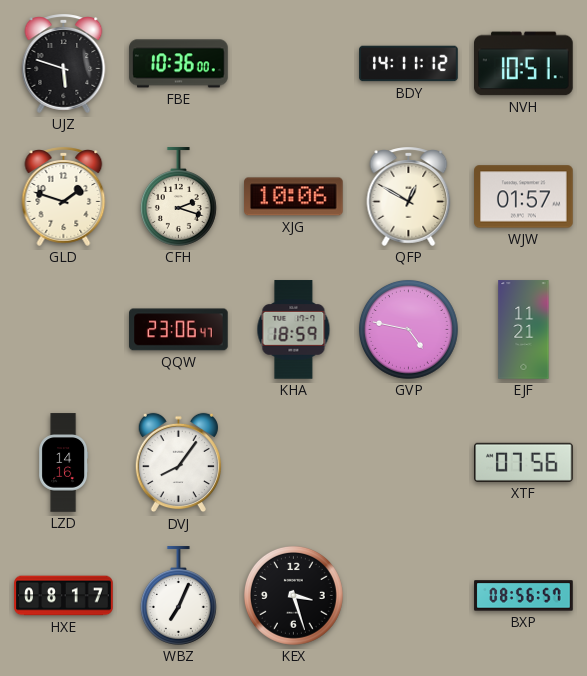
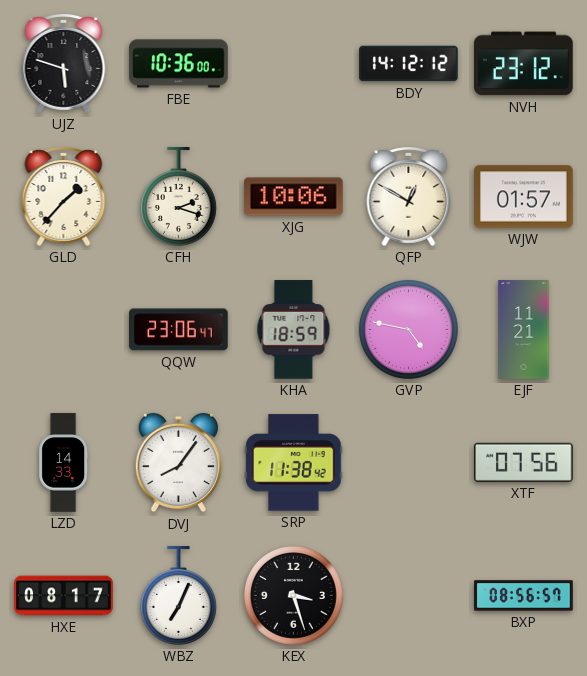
BDY: 14:11 -> 14:12
NVH: 10:51 -> 23:12
GLD: 1:48 -> 1:37
LZD: 14:16 -> 14:33
SRP: none -> 11:38
